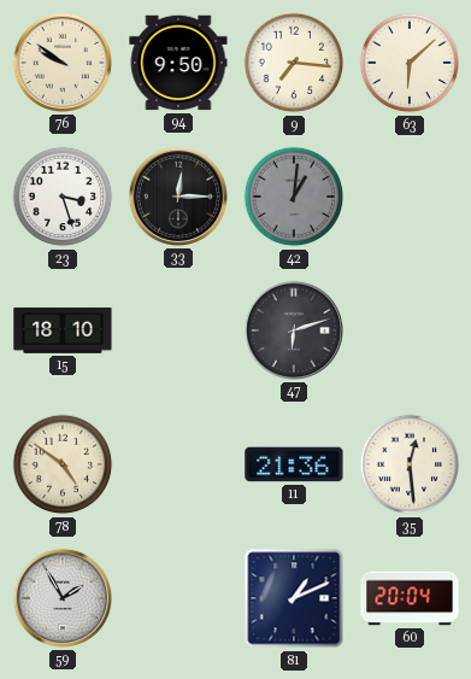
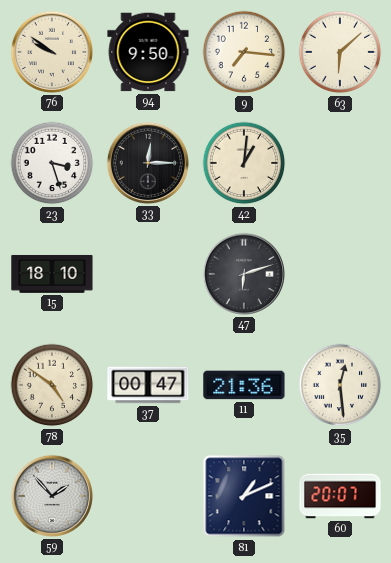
42 dial: grey -> cream
37: none -> 00:47
59: 1:55 -> 1:53
60: 20:04 -> 20:07
